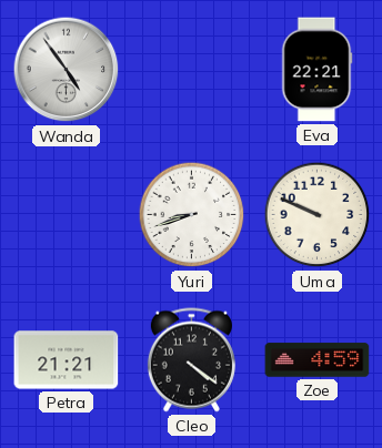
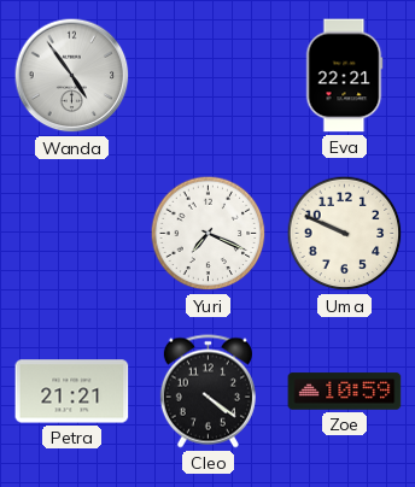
Yuri: 8:42 -> 7:19
Zoe: 4:59 -> 10:59
